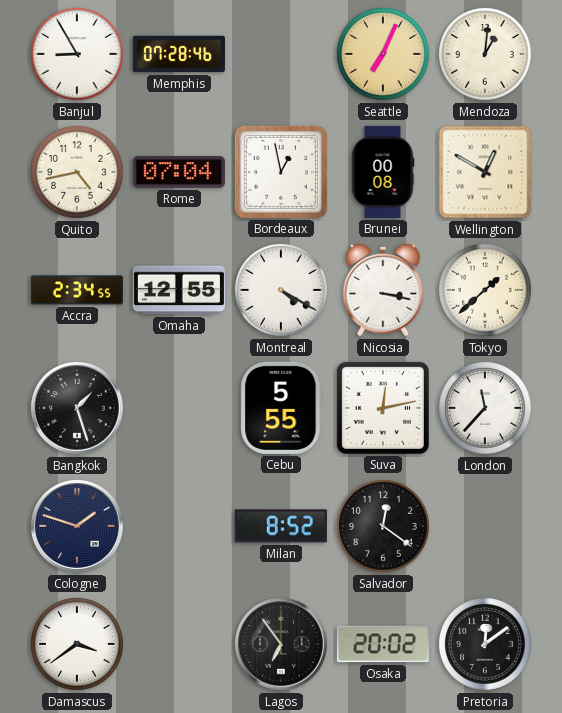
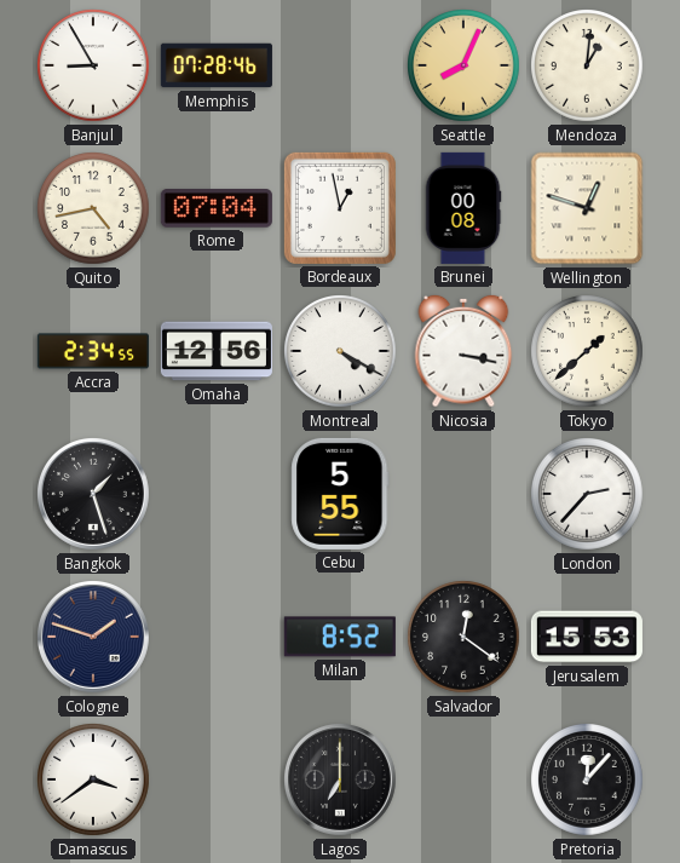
Seattle: 7:04 -> 8:04
Wellington: 12:50 -> 12:48
Omaha: 12:55 -> 12:56
Suva: 12:13 -> none
London: 11:37 -> 2:37
Jerusalem: none -> 15:53
Lagos: 6:54 -> 7:00
Osaka: 20:02 -> none
Pretoria: 12:09 -> 12:07
